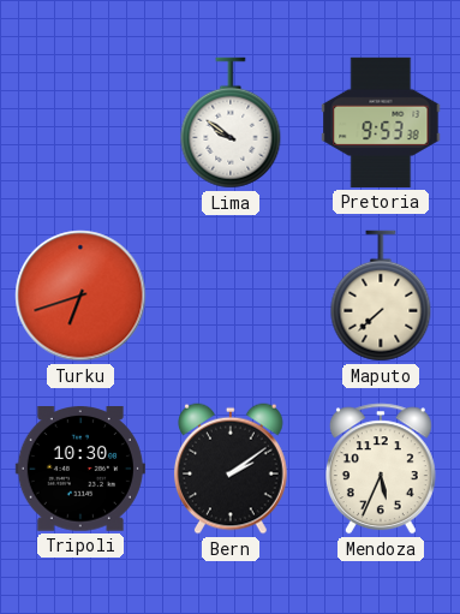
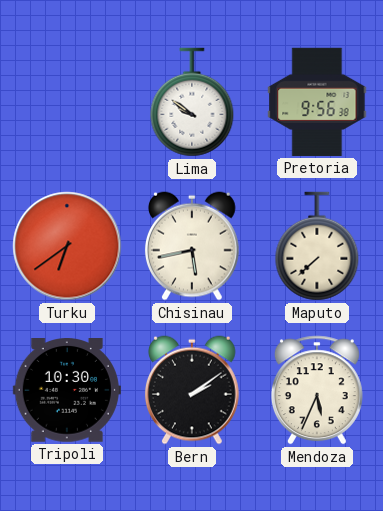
Pretoria: 9:53 -> 9:56
Turku: 6:42 -> 6:39
Chisinau: none -> 5:43
